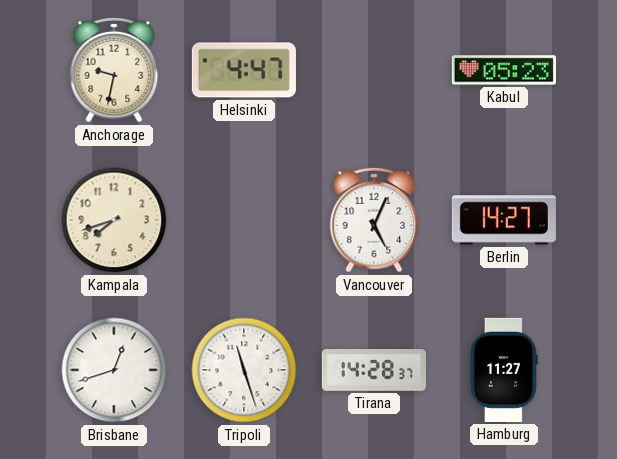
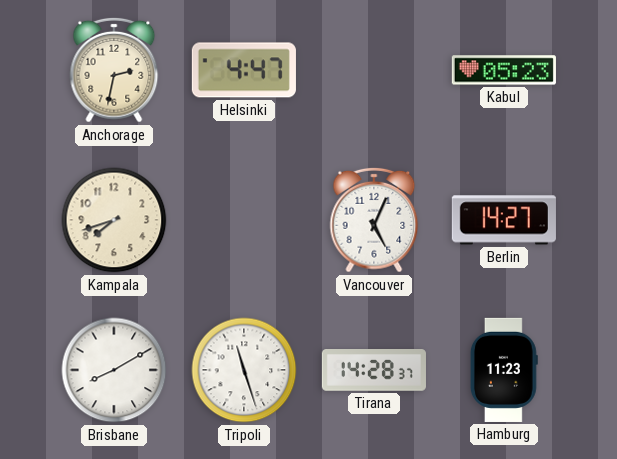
Anchorage: 9:32 -> 2:32
Brisbane: 12:42 -> 8:10
Hamburg: 11:27 -> 11:23
